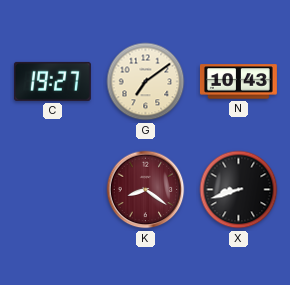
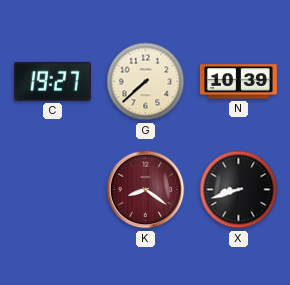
G: 7:09 -> 7:38
N: 10:43 -> 10:39
